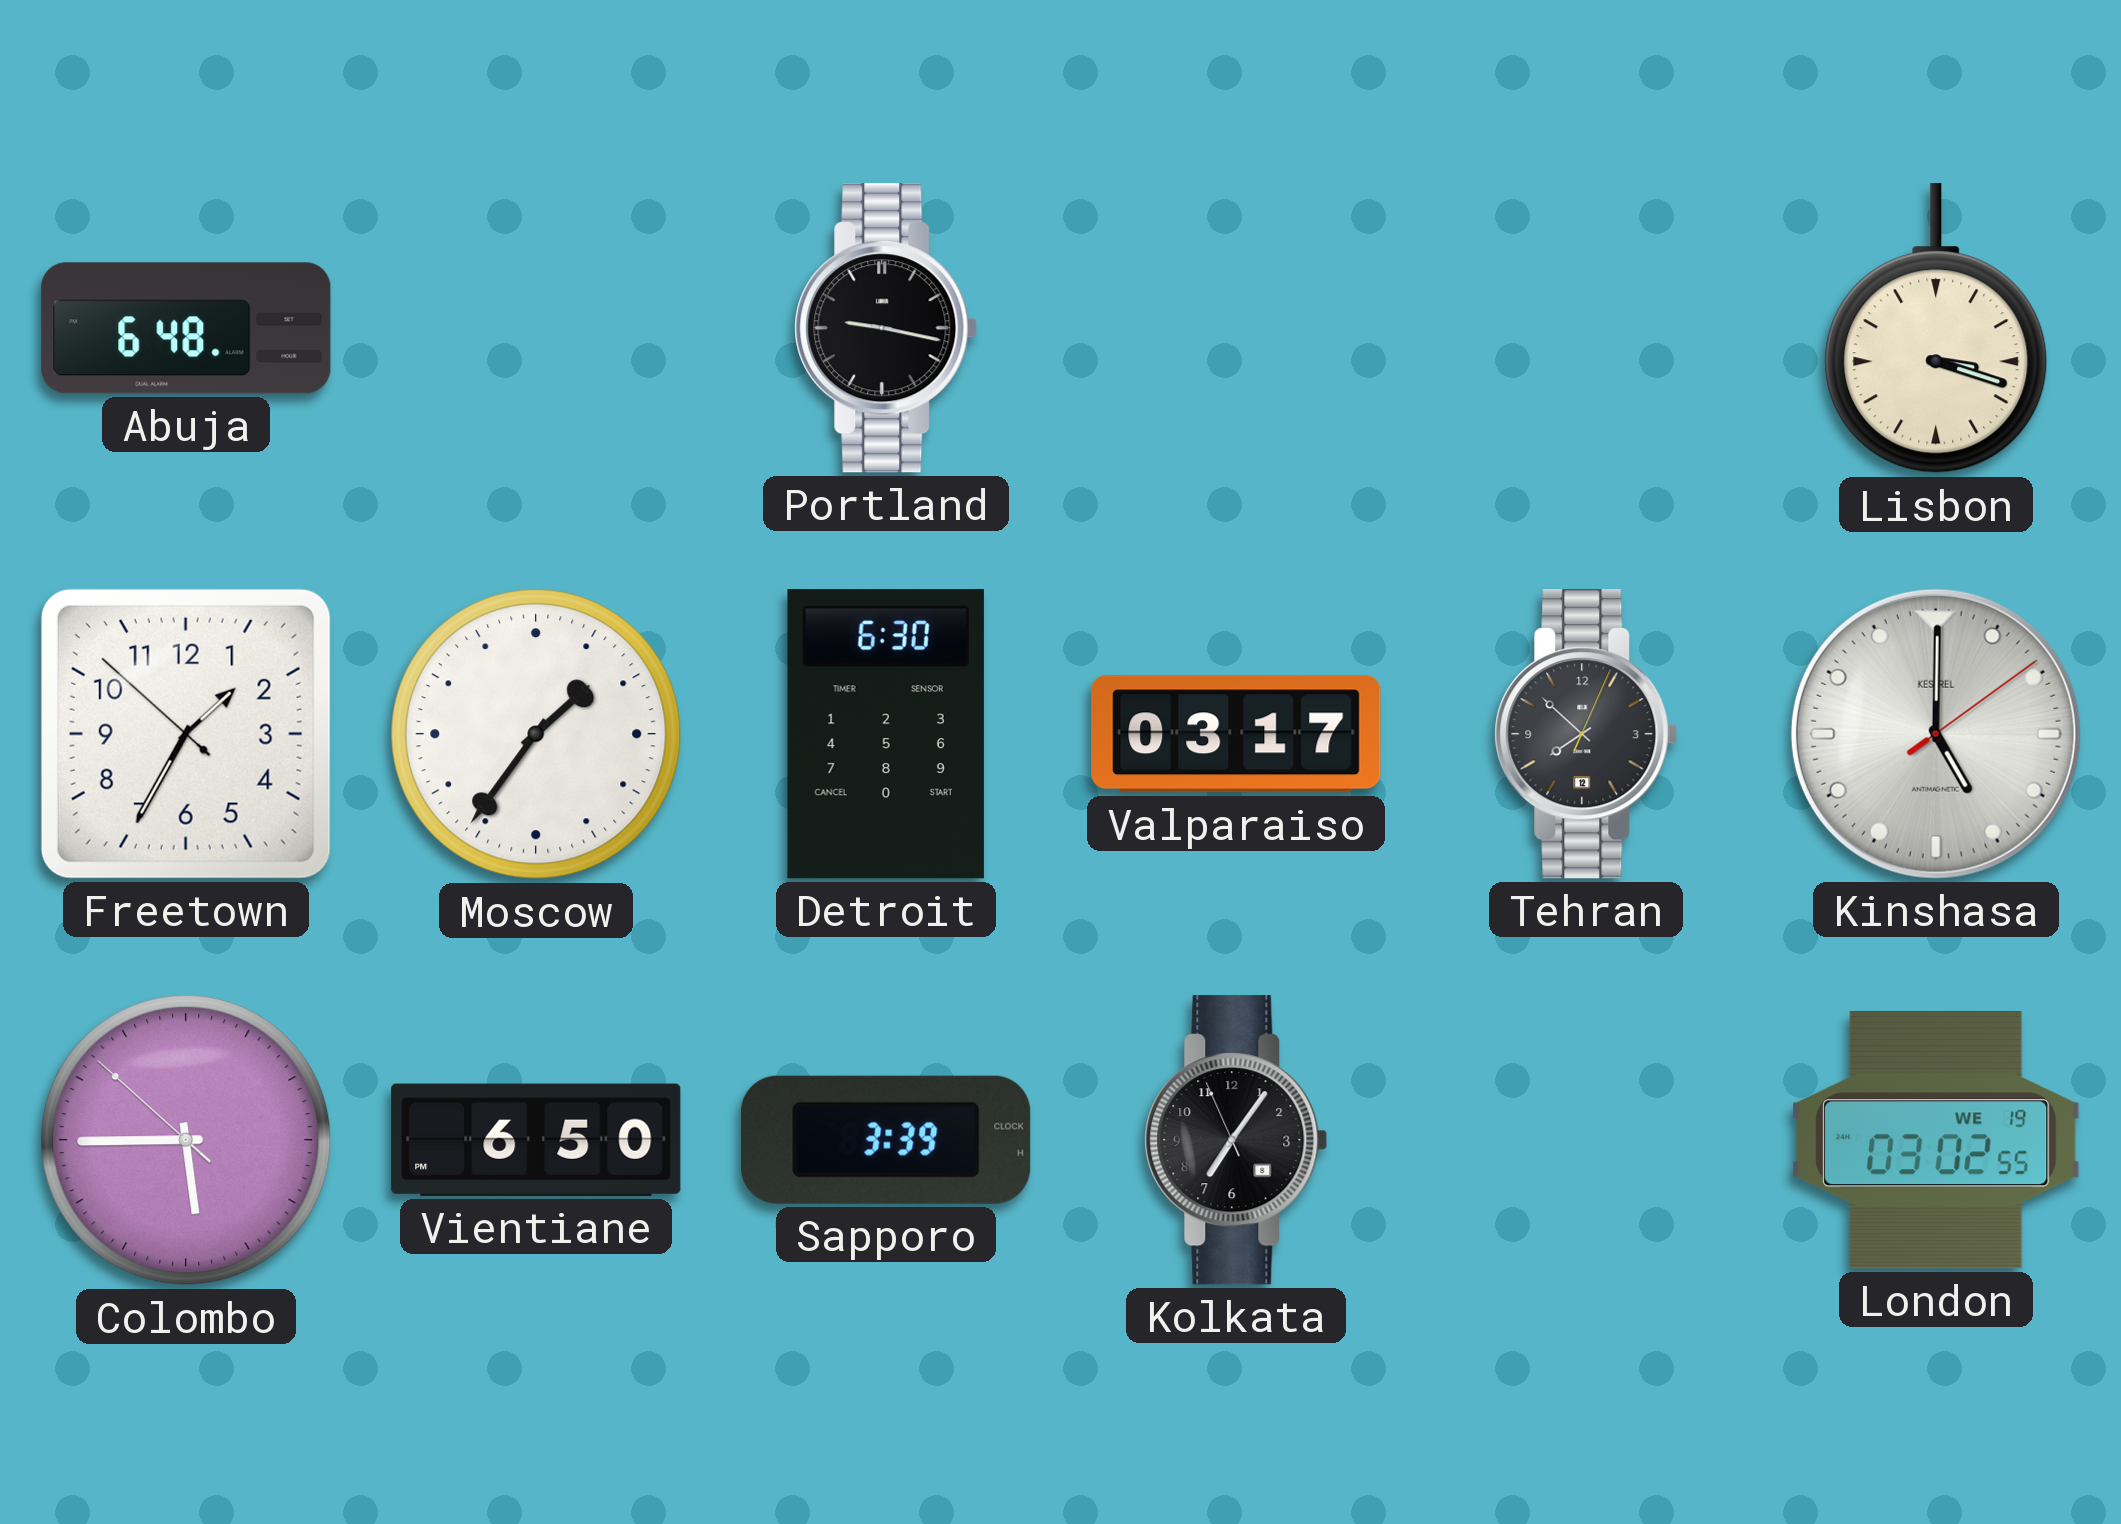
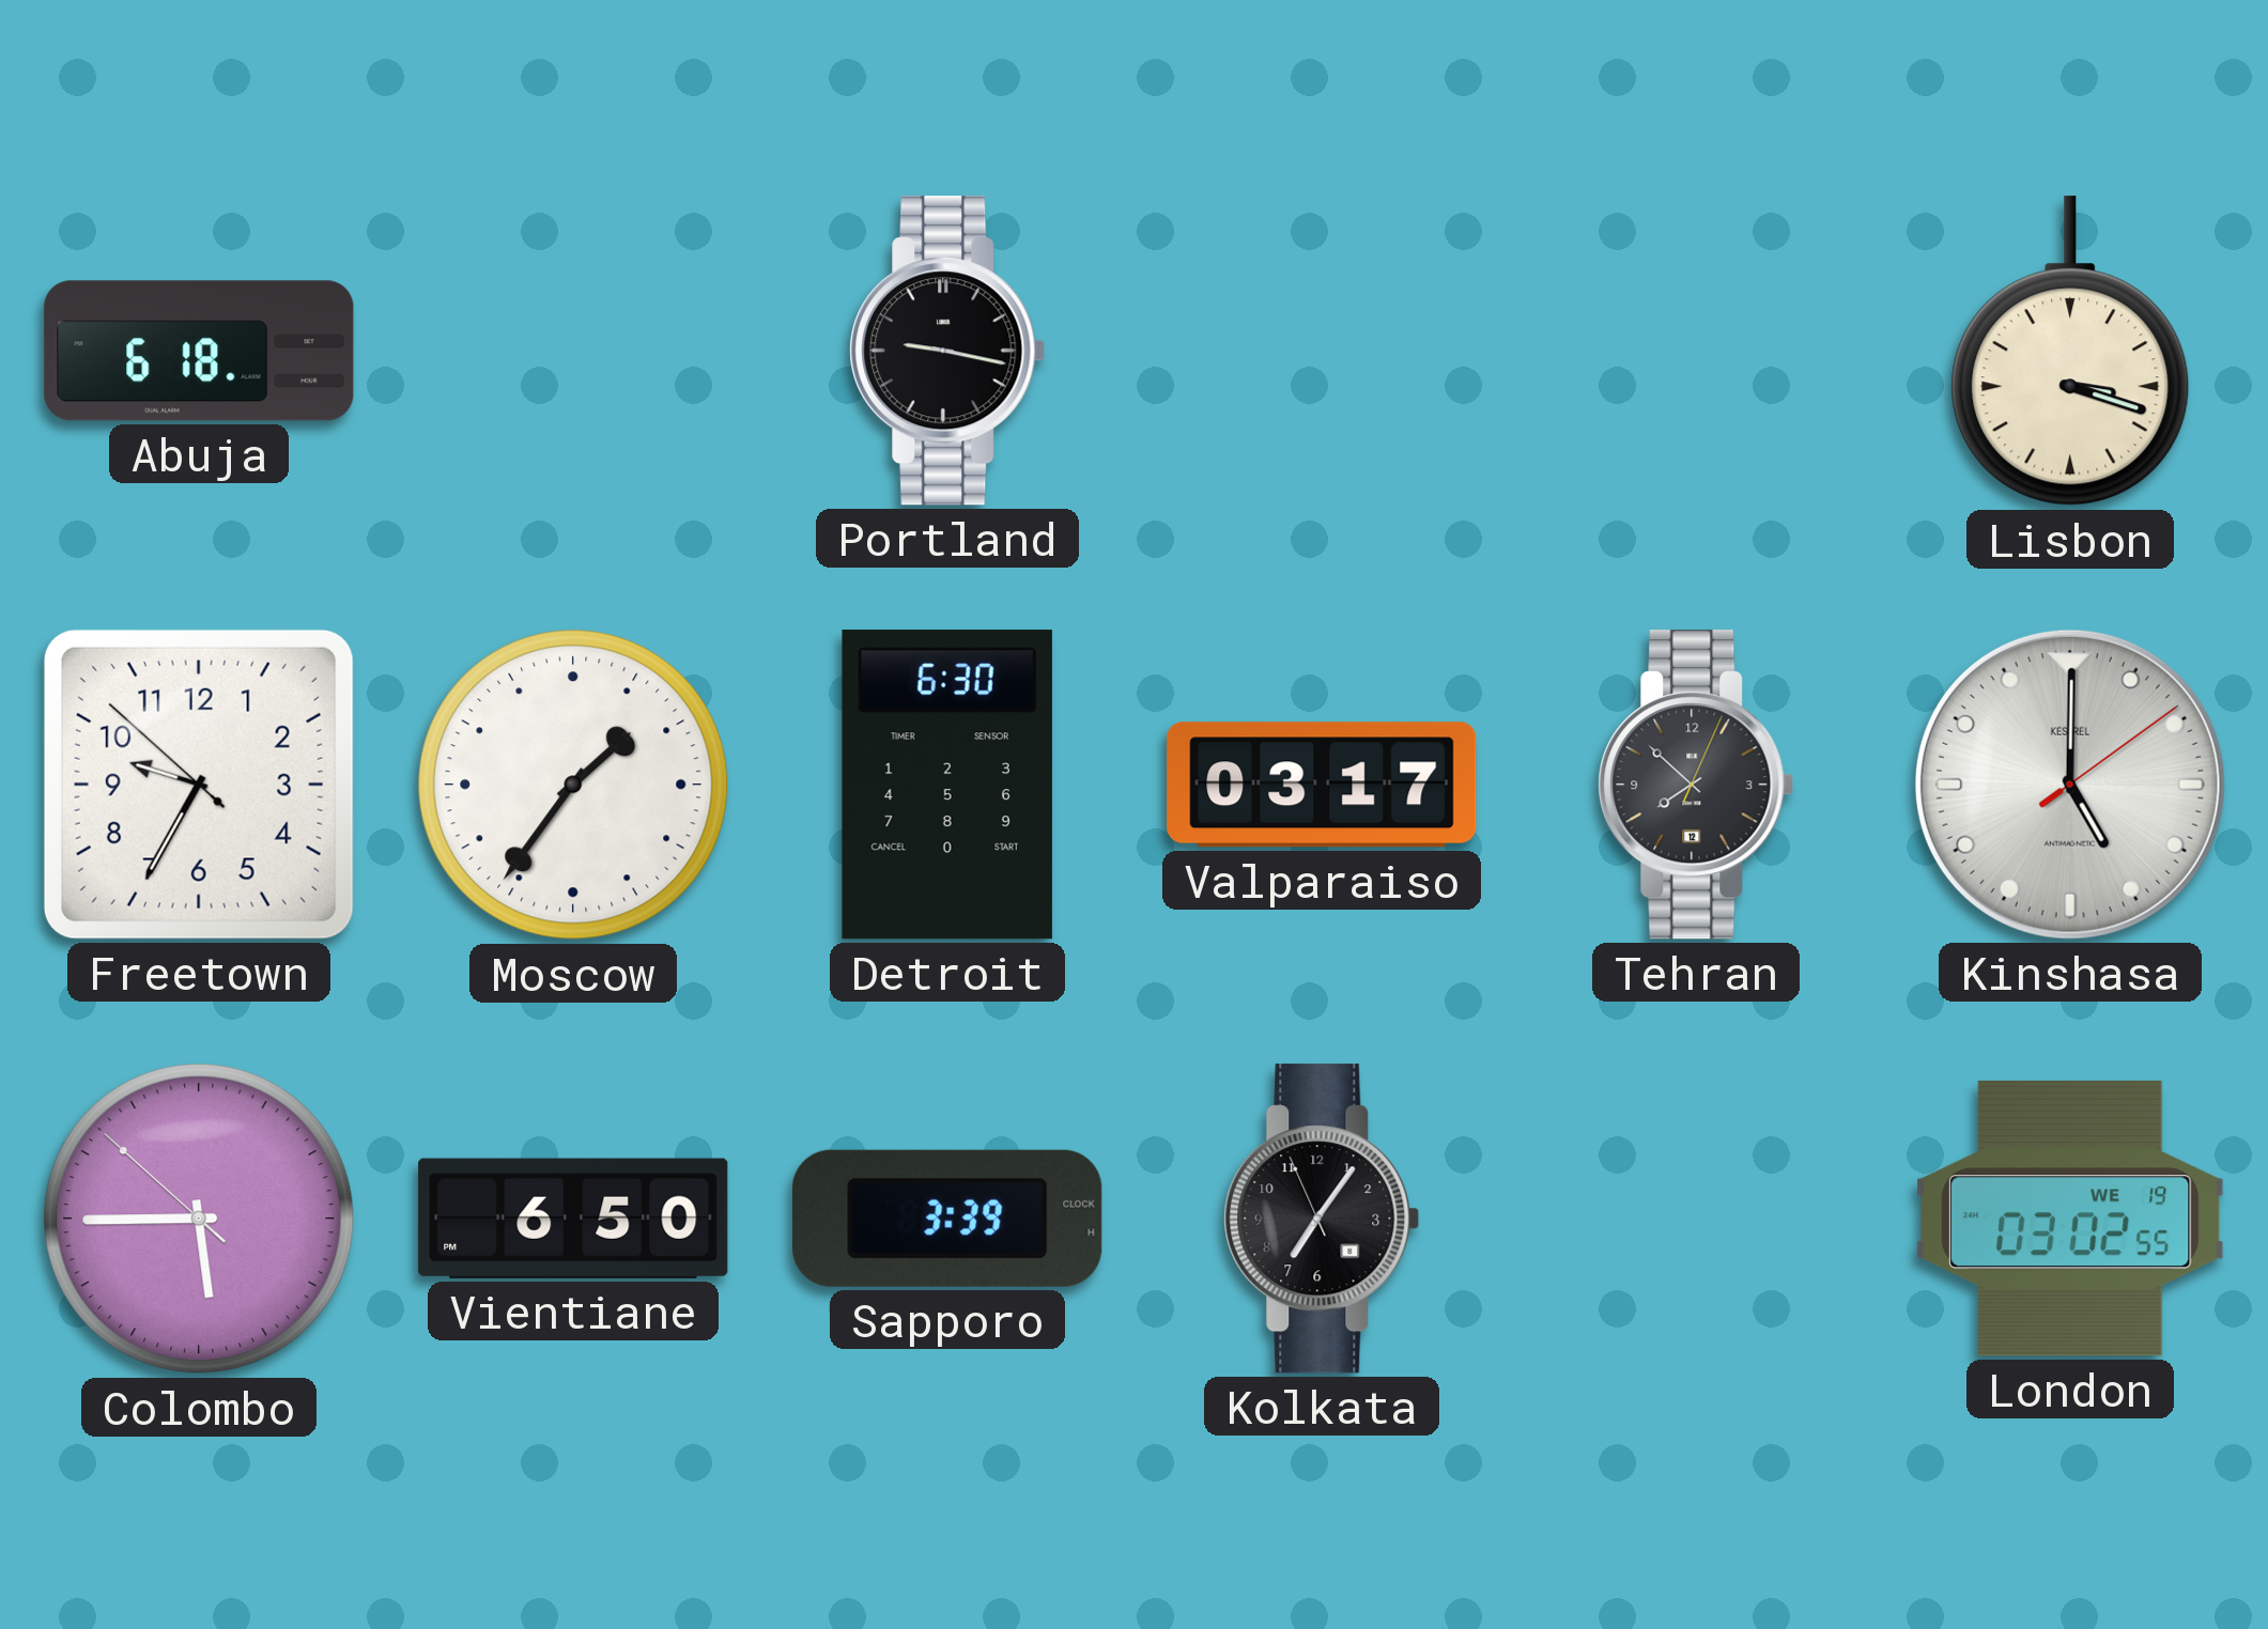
Abuja: 6:48 -> 6:18
Freetown: 1:34 -> 9:34
